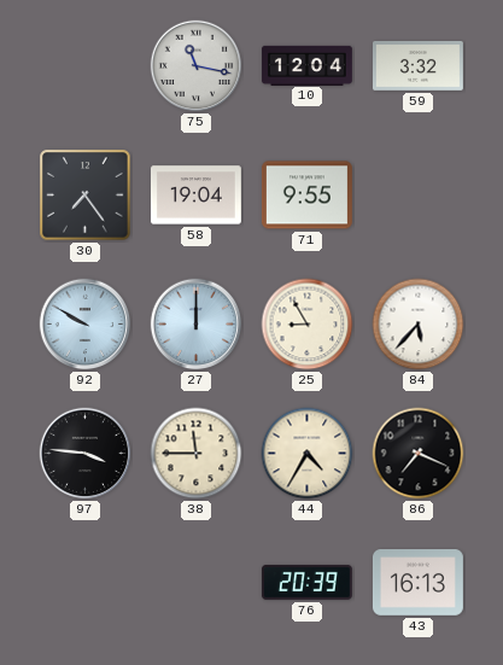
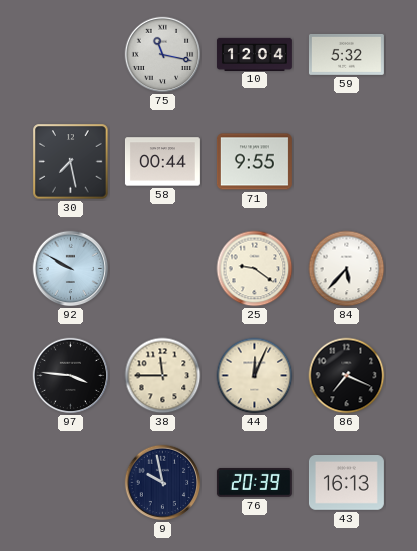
59: 3:32 -> 5:32
30: 7:24 -> 7:28
58: 19:04 -> 00:44
27: 12:00 -> none
25: 8:55 -> 9:21
44: 4:35 -> 12:04
9: none -> 9:58
